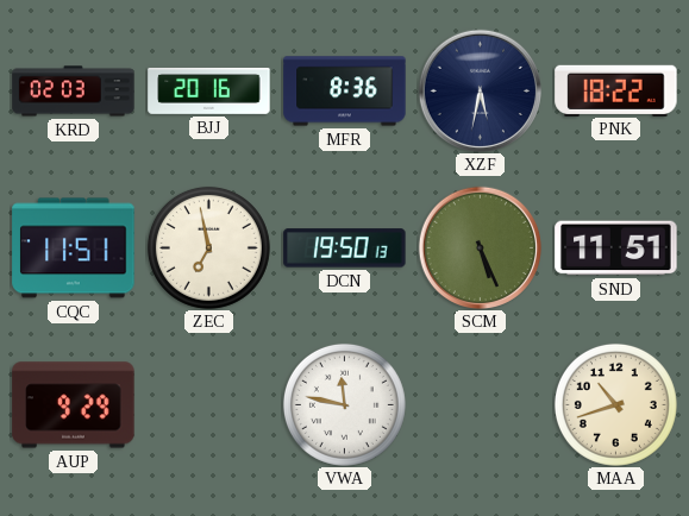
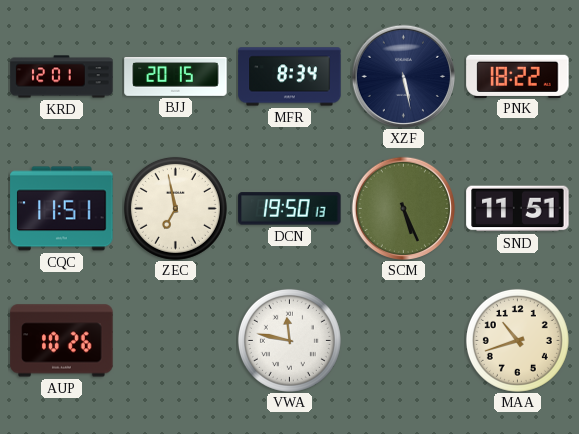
KRD: 02:03 -> 12:01
BJJ: 20:16 -> 20:15
MFR: 8:36 -> 8:34
XZF: 5:32 -> 5:28
AUP: 9:29 -> 10:26
